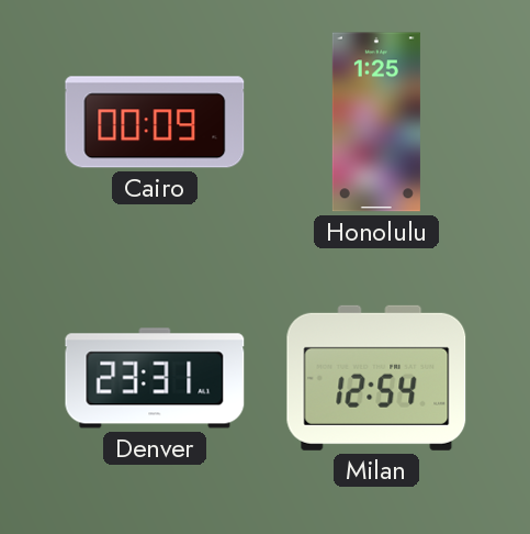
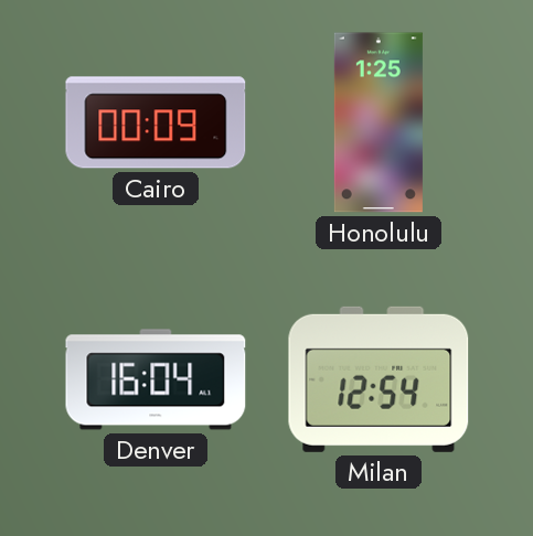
Denver: 23:31 -> 16:04
